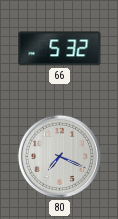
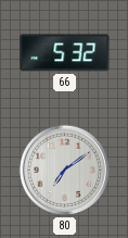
80: 7:19 -> 7:09
